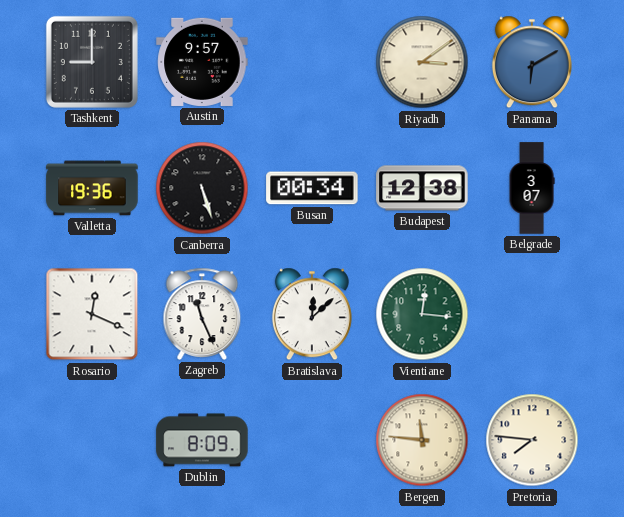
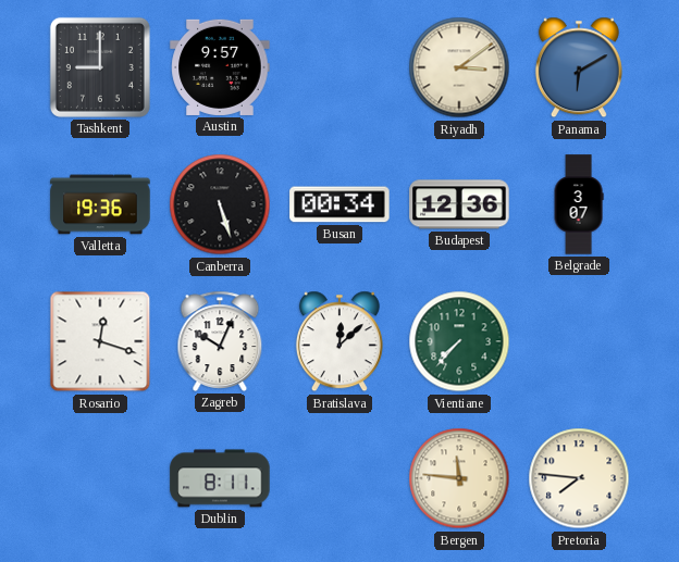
Budapest: 12:38 -> 12:36
Rosario: 12:19 -> 12:18
Zagreb: 11:26 -> 10:04
Vientiane: 12:16 -> 7:37
Dublin: 8:09 -> 8:11
